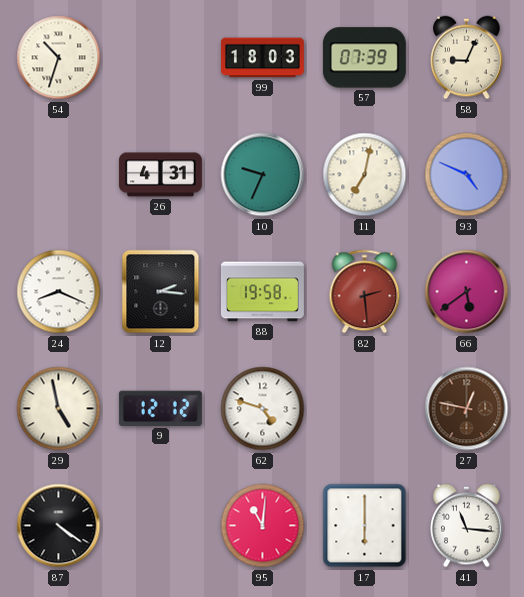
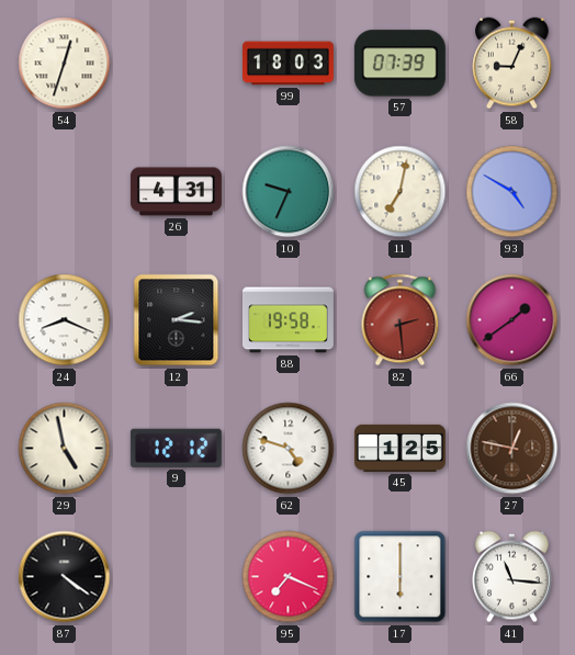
54: 10:33 -> 12:33
93: 4:49 -> 4:50
66: 5:39 -> 1:39
45: none -> 1:25
95: 11:01 -> 7:19
